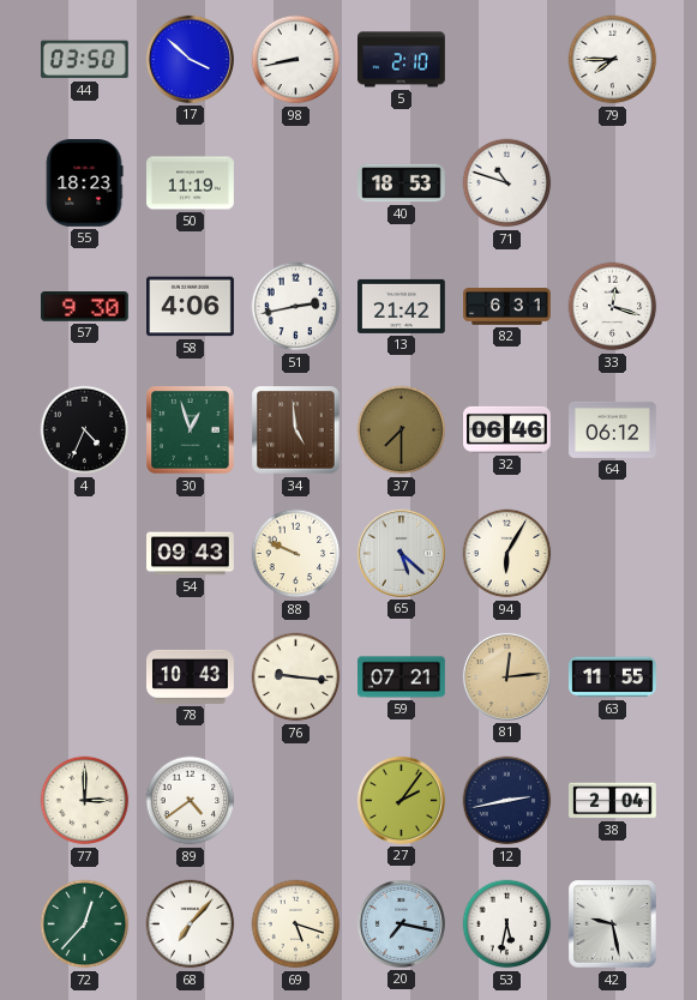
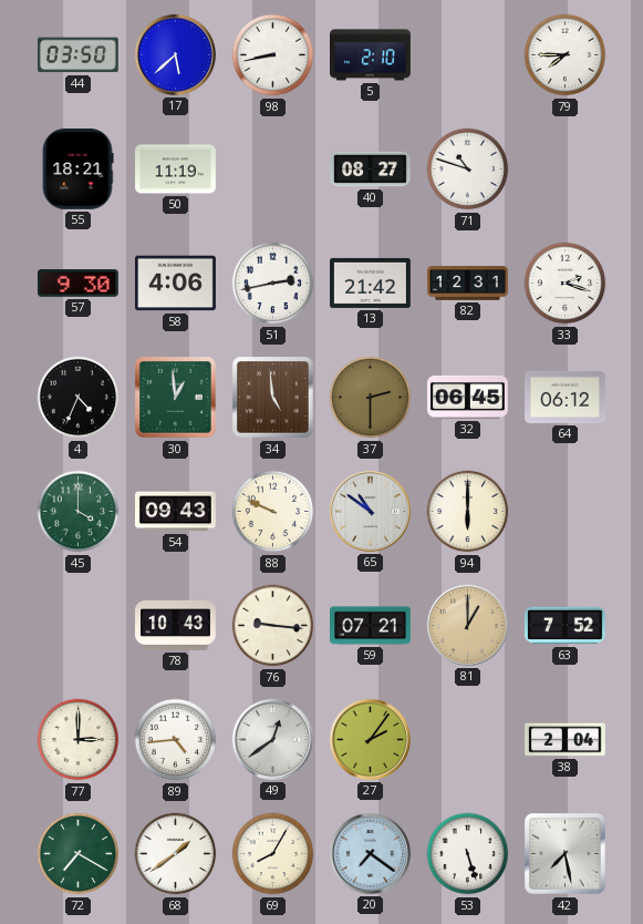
17: 3:52 -> 5:38
55: 18:23 -> 18:21
40: 18:53 -> 08:27
82: 6:31 -> 12:31
33: 12:18 -> 2:18
30: 12:57 -> 12:59
37: 7:30 -> 2:30
32: 06:46 -> 06:45
45: none -> 4:00
65: 5:22 -> 10:51
94: 6:05 -> 6:00
81: 12:14 -> 1:00
63: 11:55 -> 7:52
89: 4:39 -> 4:44
49: none -> 12:39
12: 2:43 -> none
72: 12:37 -> 7:20
68: 7:07 -> 1:39
69: 5:18 -> 8:05
20: 7:17 -> 7:21
53: 5:32 -> 5:27
42: 9:28 -> 7:28
